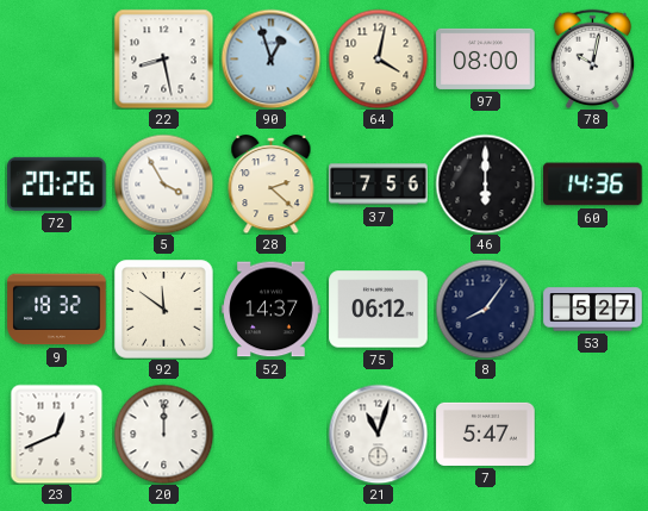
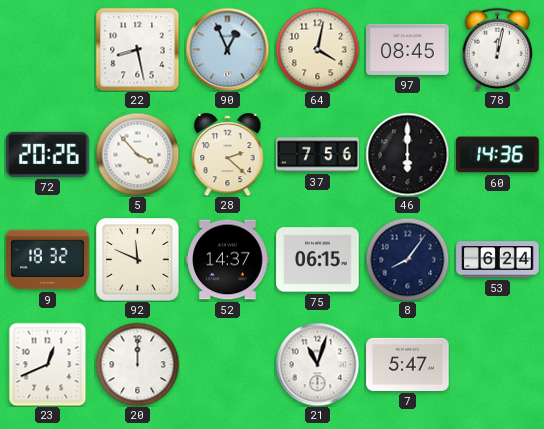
90: 12:57 -> 12:56
97: 08:00 -> 08:45
78: 10:02 -> 12:02
5: 3:55 -> 3:53
92: 11:51 -> 11:49
75: 06:12 -> 06:15
53: 5:27 -> 6:24
